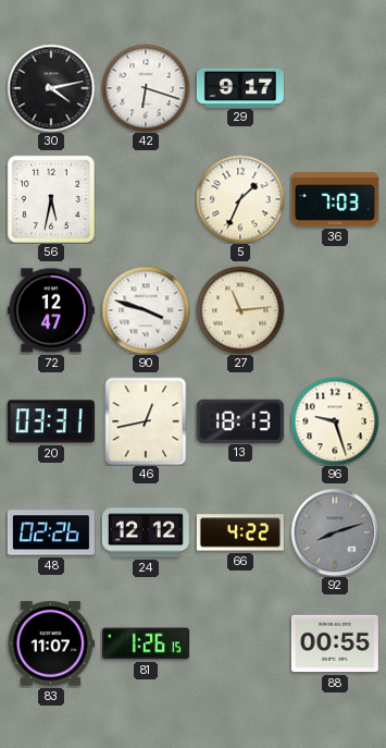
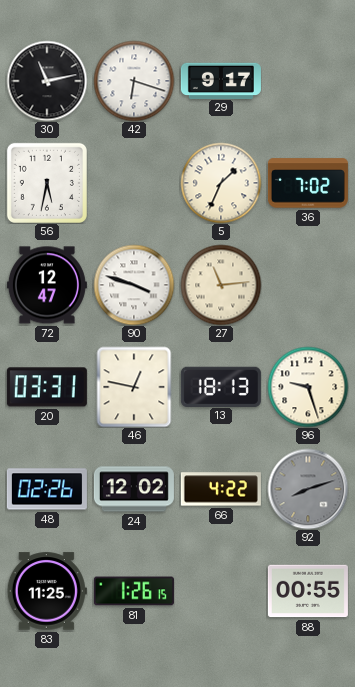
30: 4:13 -> 11:13
36: 7:03 -> 7:02
46: 12:43 -> 12:47
24: 12:12 -> 12:02
83: 11:07 -> 11:25
